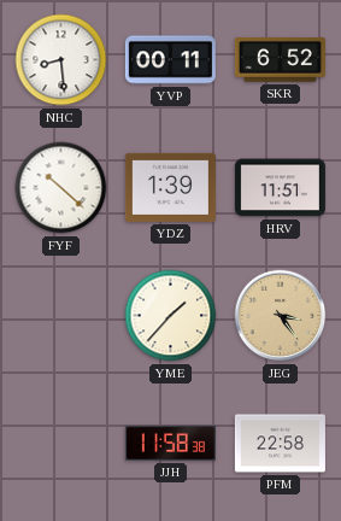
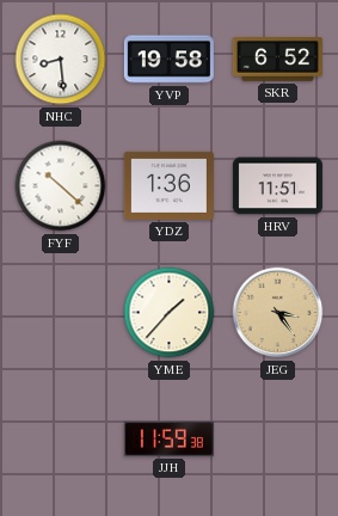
YVP: 00:11 -> 19:58
YDZ: 1:39 -> 1:36
JJH: 11:58 -> 11:59
PFM: 22:58 -> none
